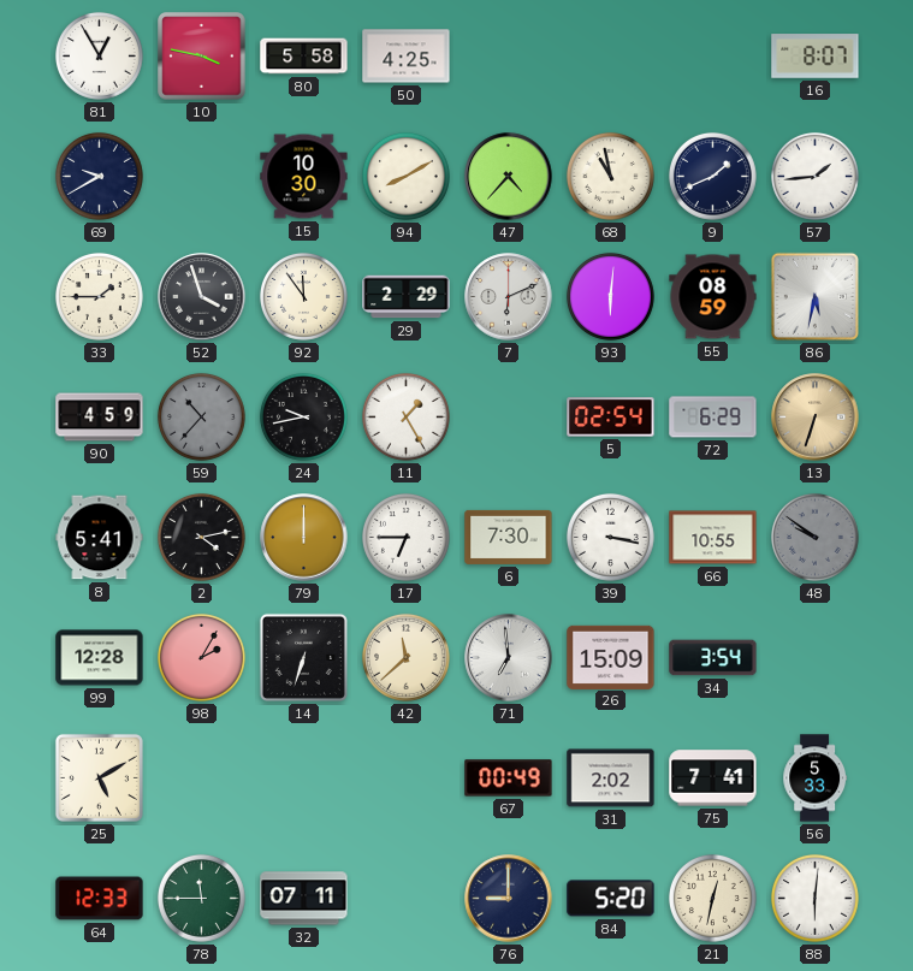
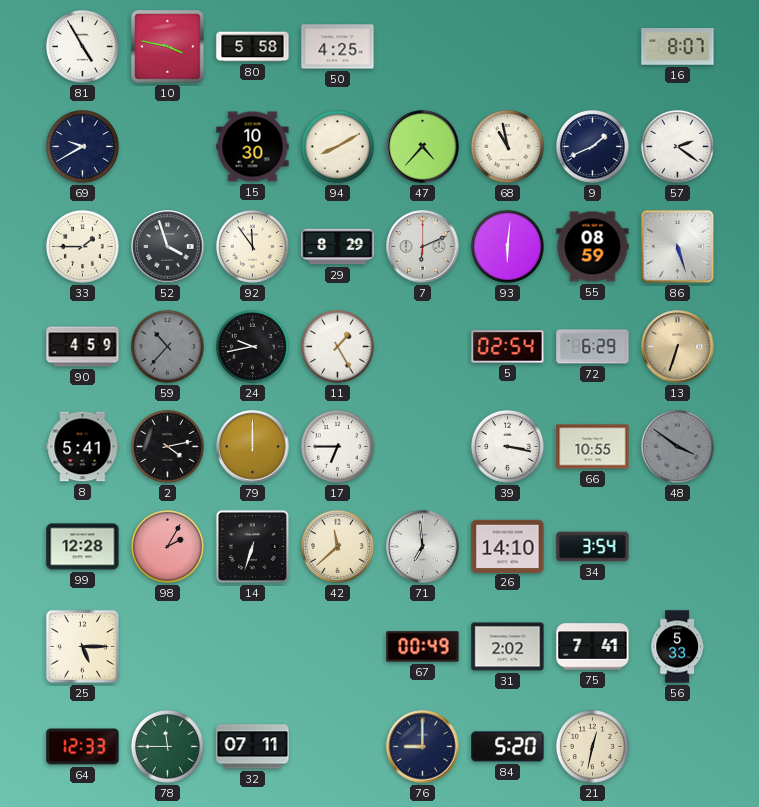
81: 12:55 -> 4:55
57: 1:44 -> 2:21
29: 2:29 -> 8:29
86: 5:32 -> 5:27
6: 7:30 -> none
48: 9:51 -> 3:51
26: 15:09 -> 14:10
25: 5:10 -> 5:15
88: 6:01 -> none
